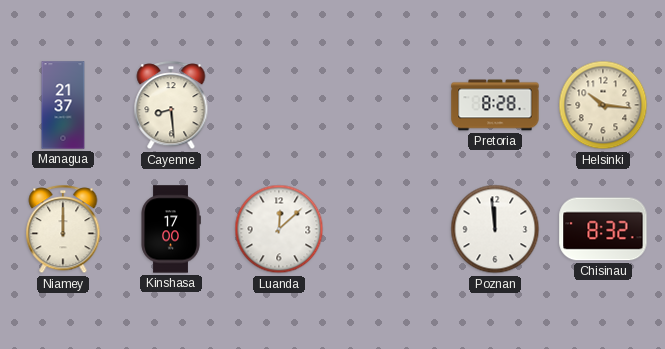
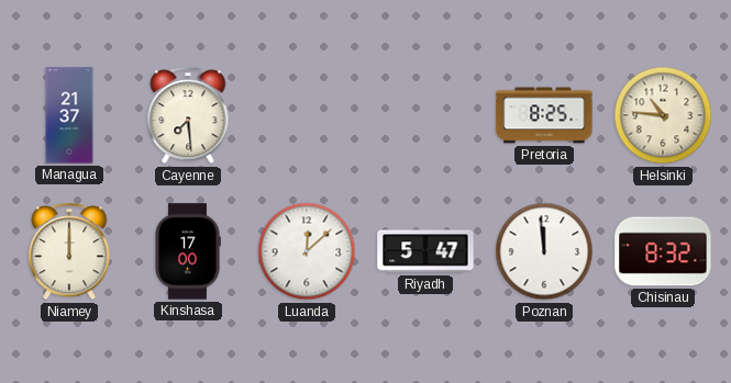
Cayenne: 8:29 -> 7:29
Pretoria: 8:28 -> 8:25
Helsinki: 10:16 -> 10:46
Riyadh: none -> 5:47
